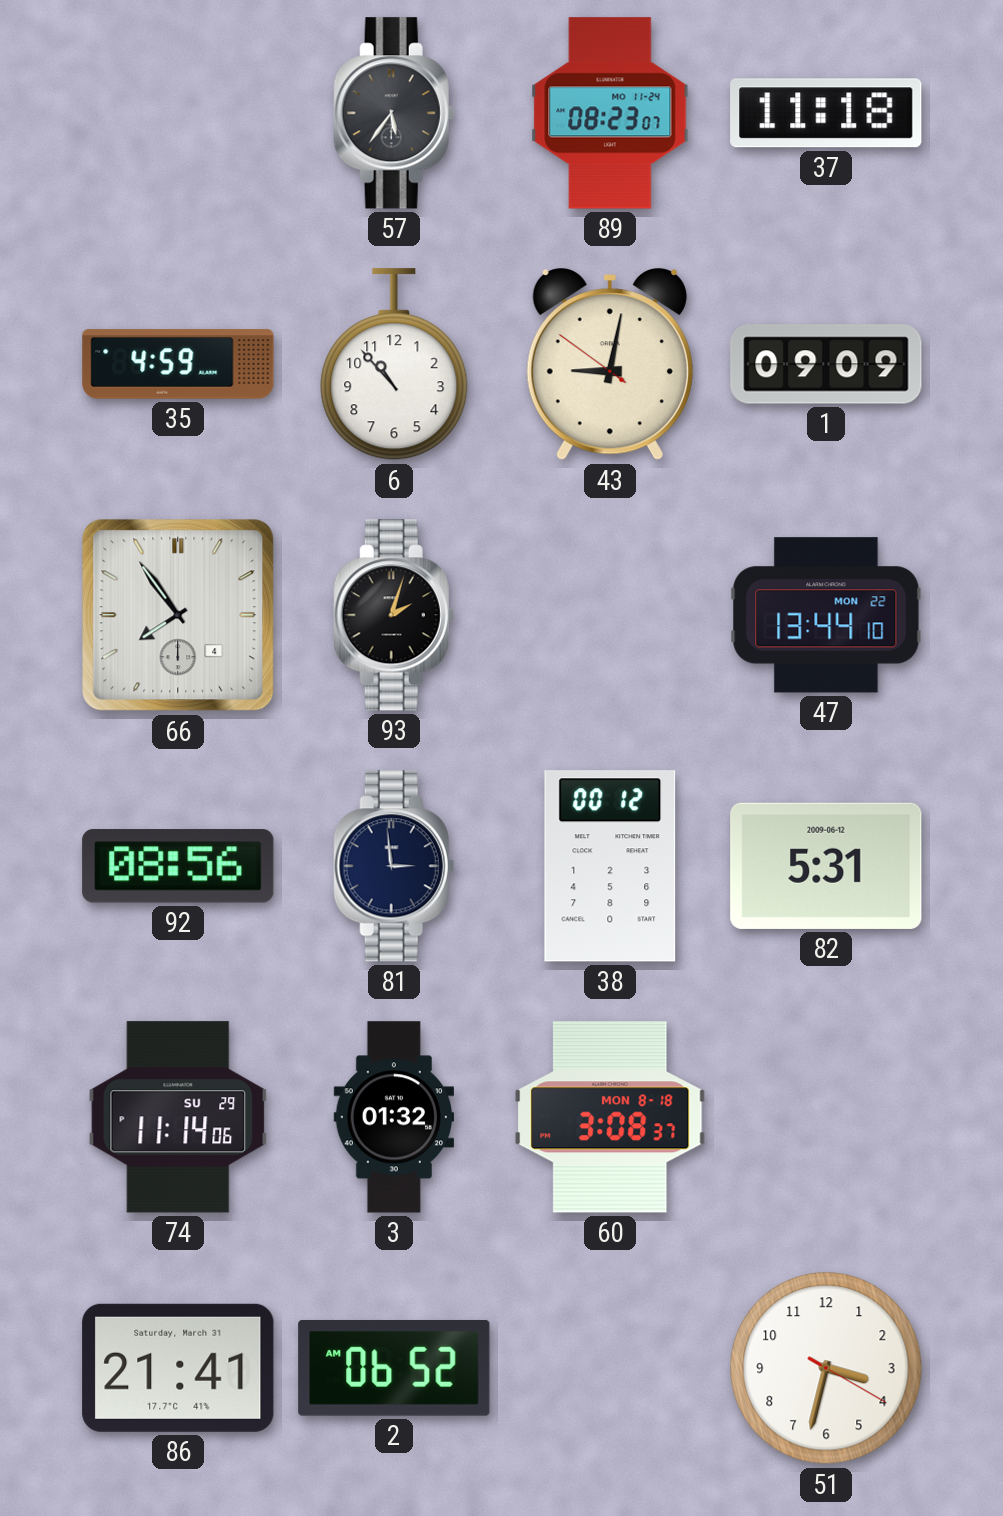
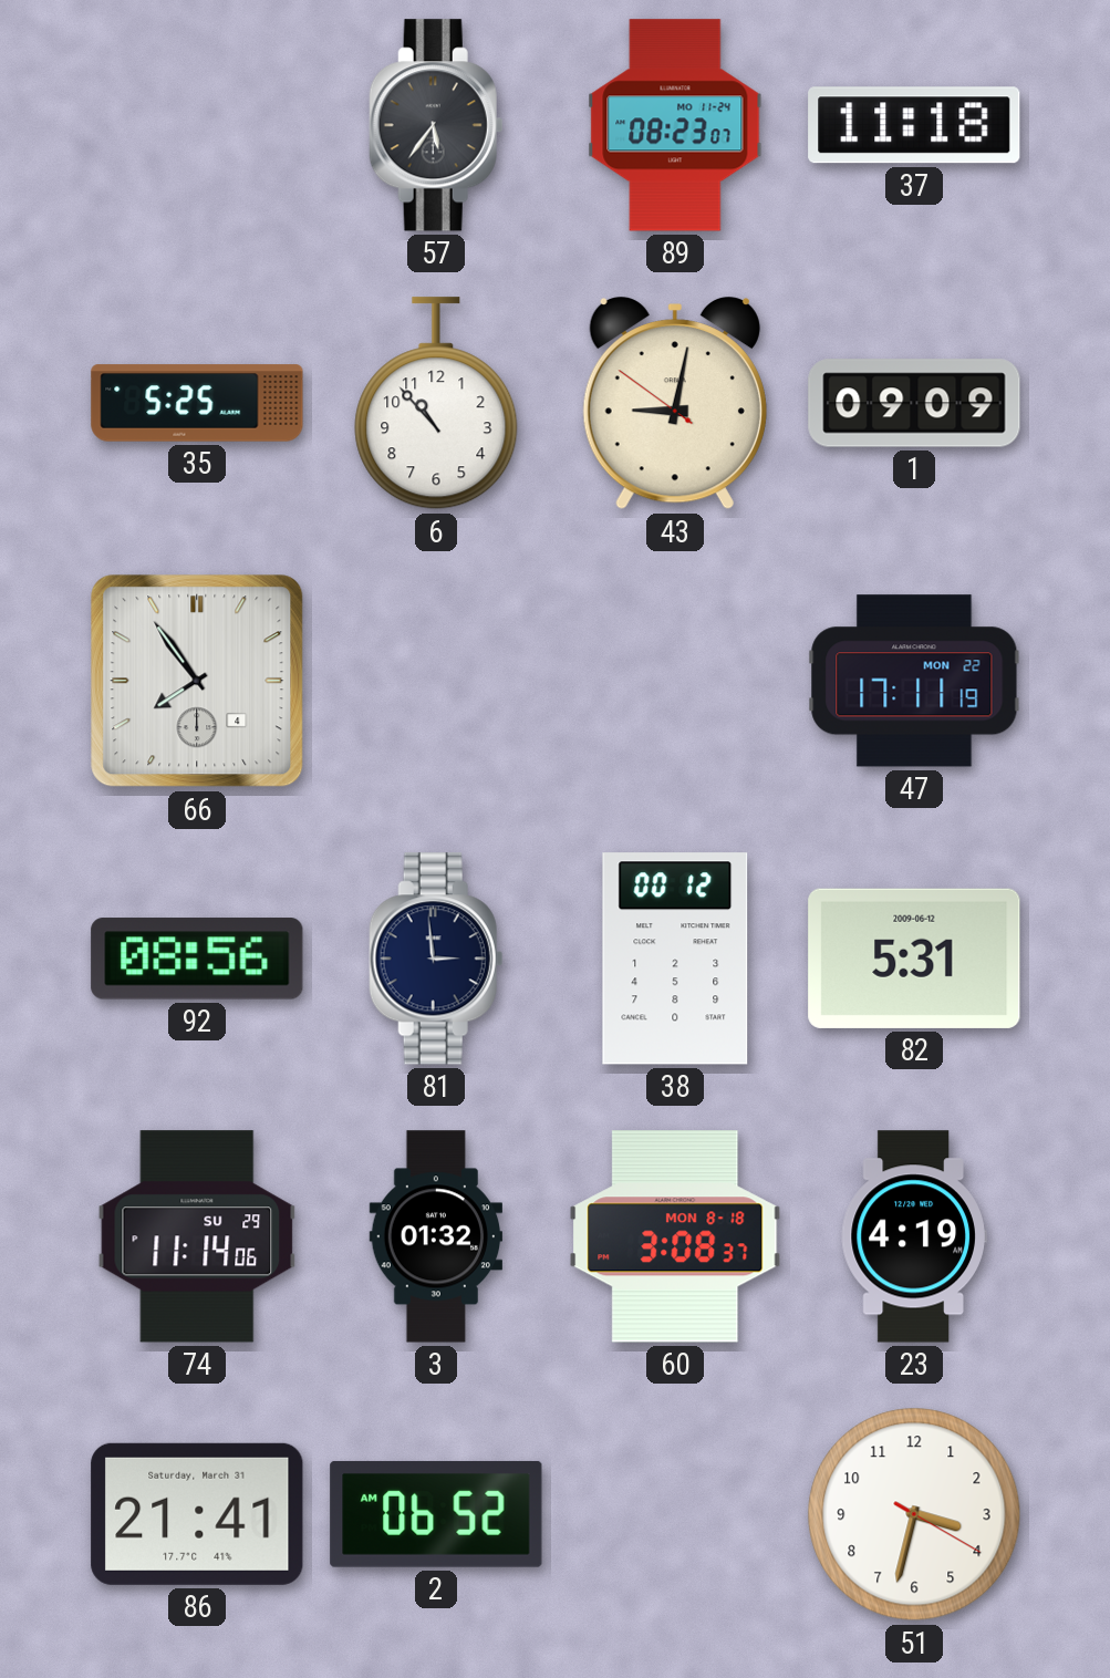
35: 4:59 -> 5:25
93: 2:03 -> none
47: 13:44 -> 17:11
23: none -> 4:19
